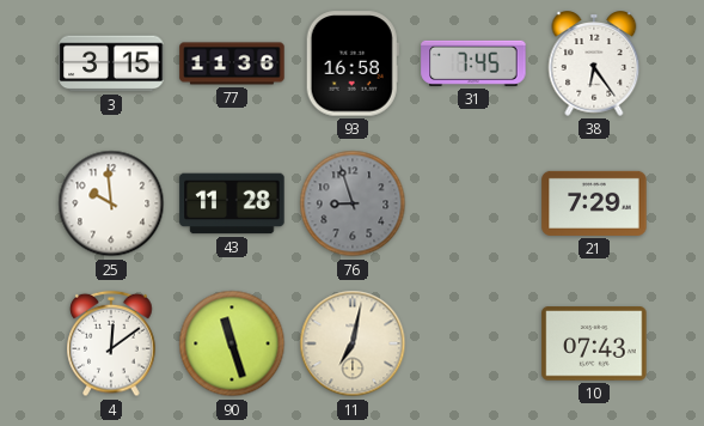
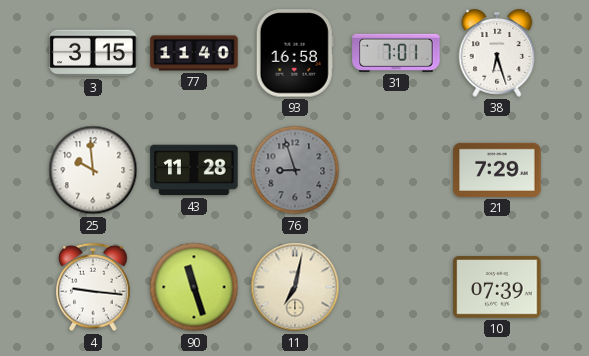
77: 11:36 -> 11:40
31: 7:45 -> 7:01
38: 6:24 -> 6:27
4: 12:09 -> 9:16
10: 07:43 -> 07:39
